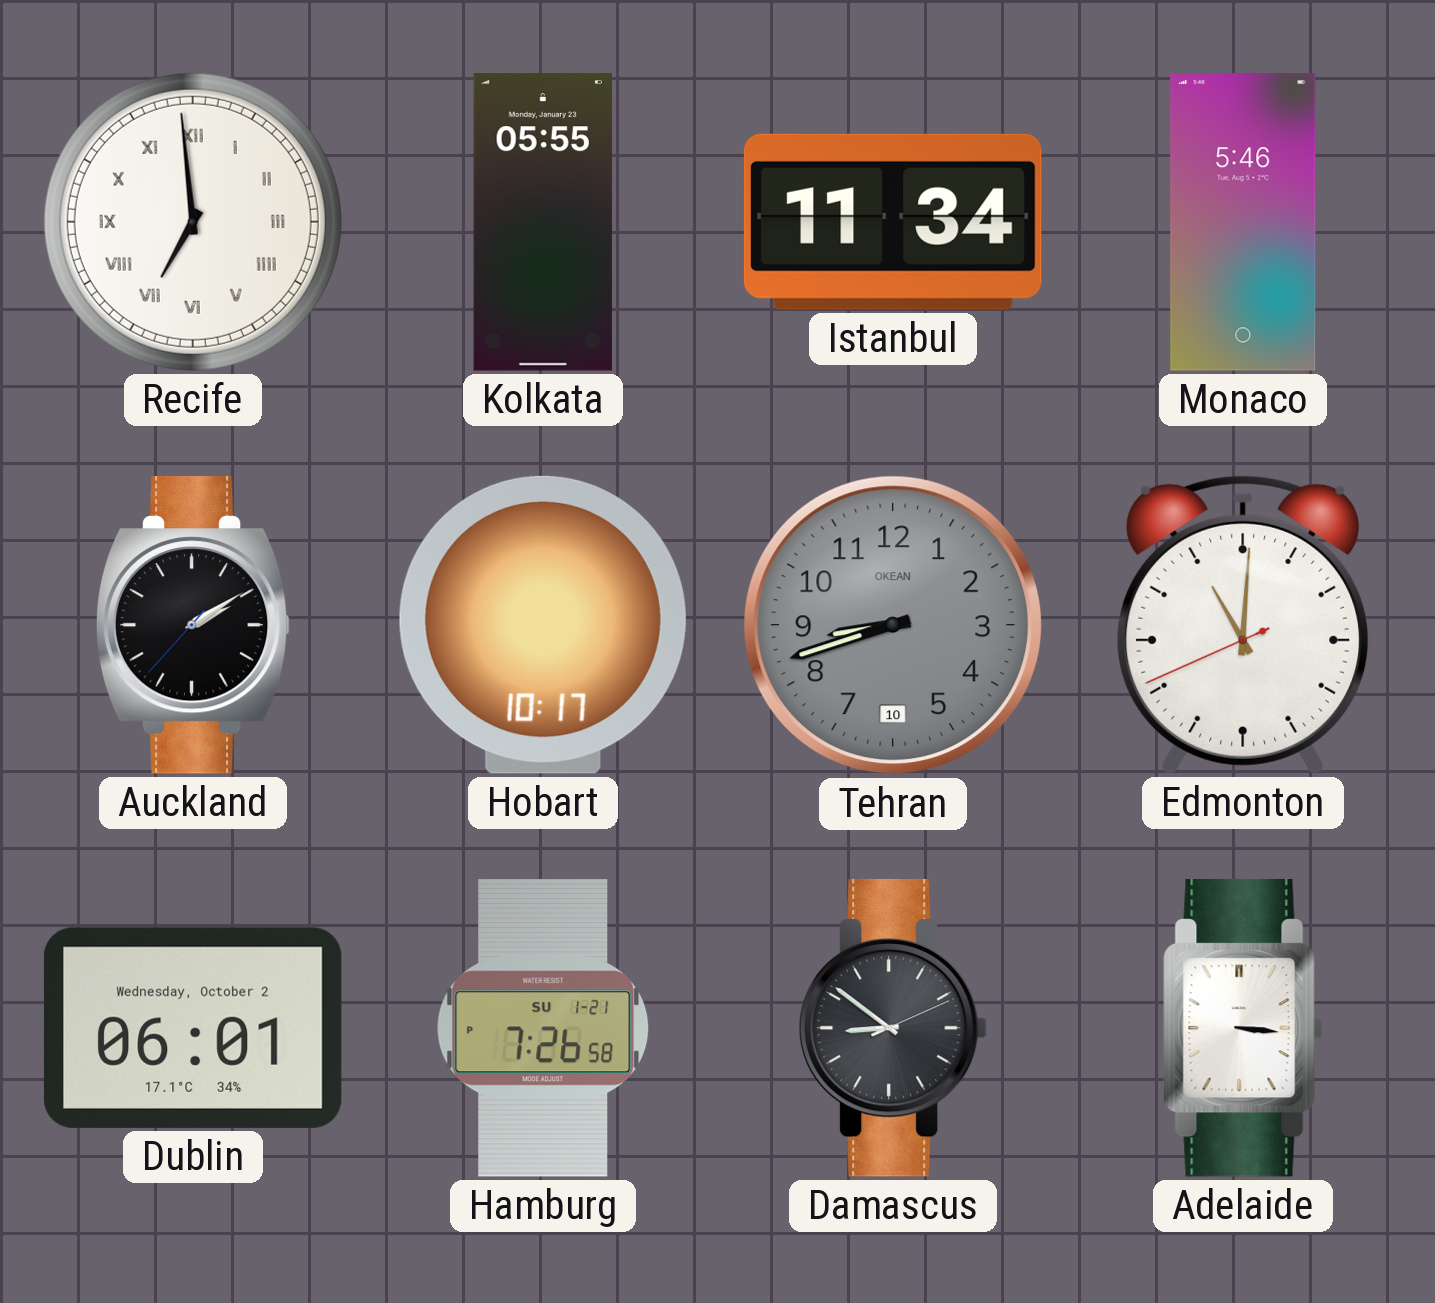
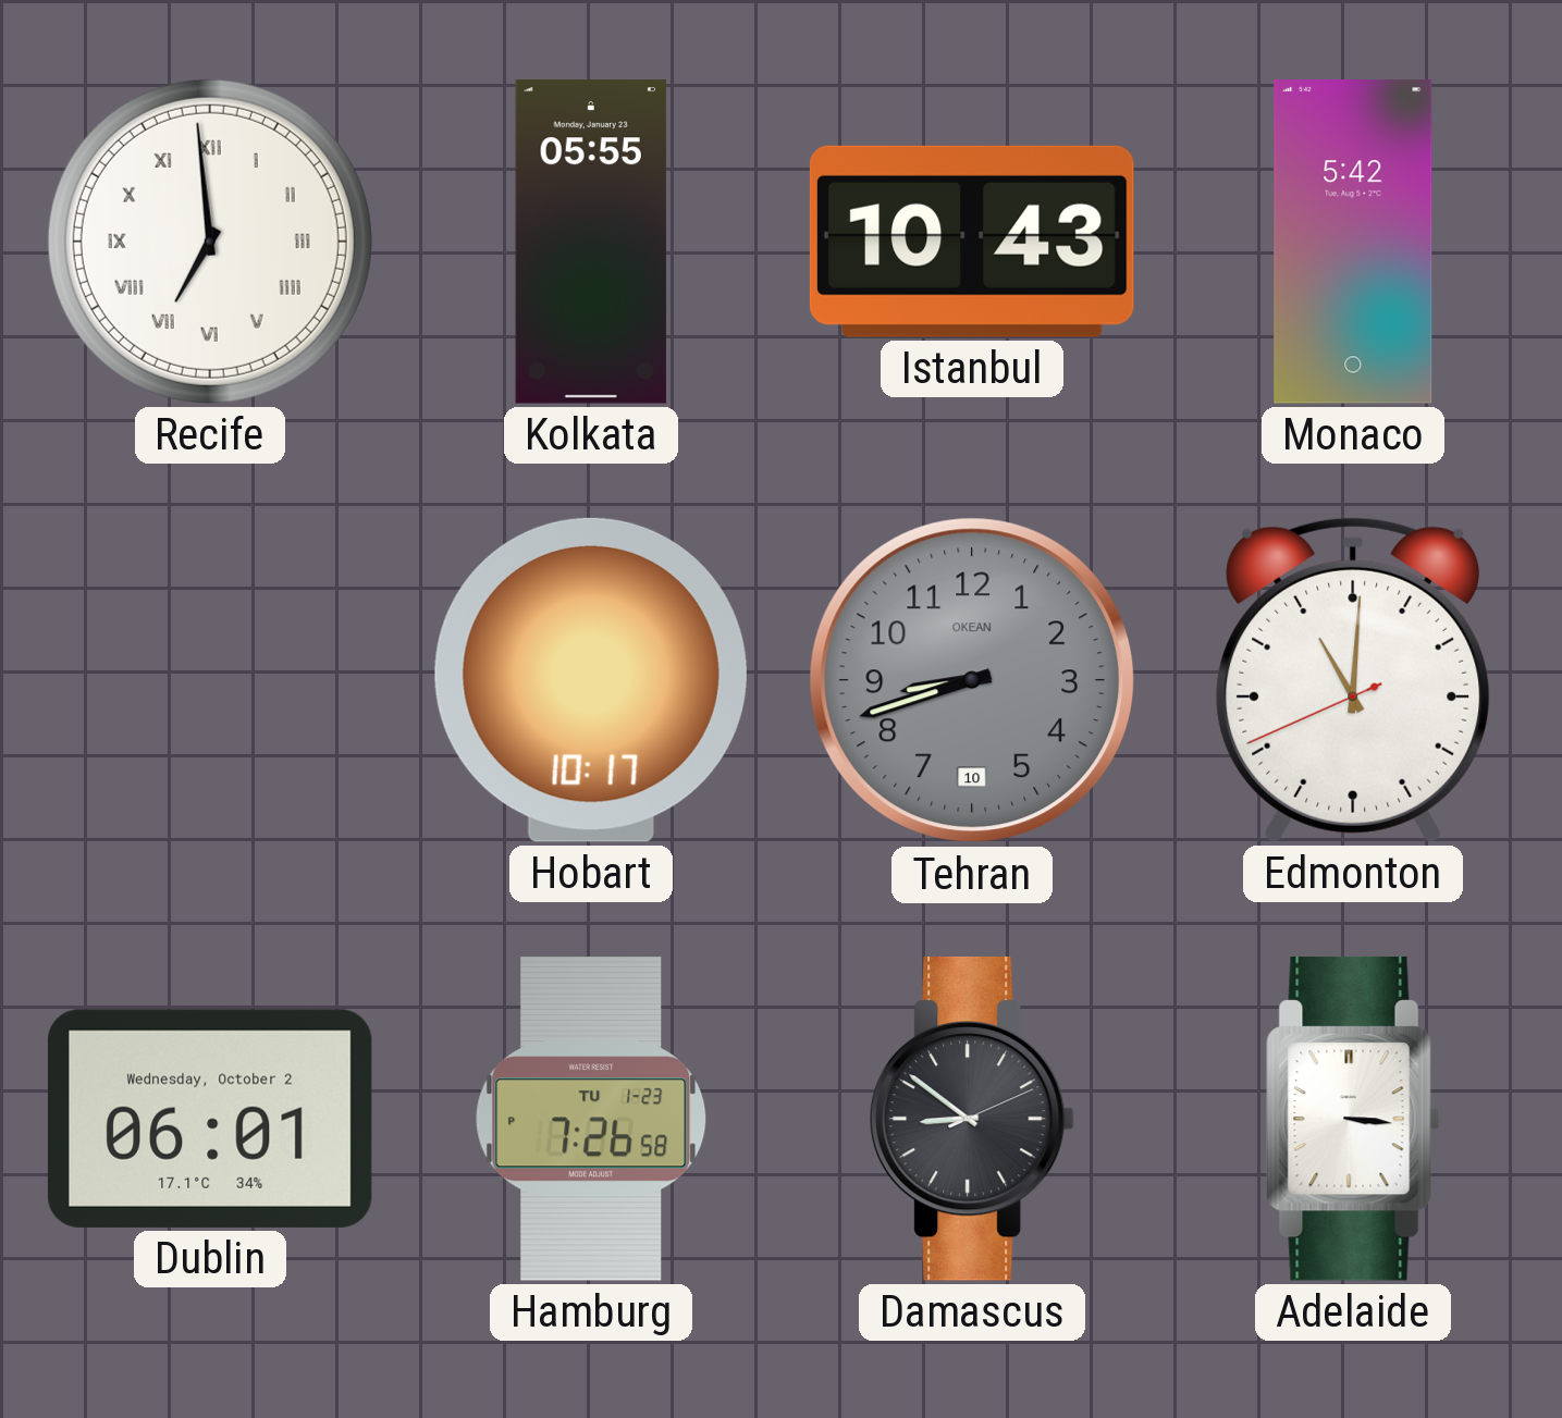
Istanbul: 11:34 -> 10:43
Monaco: 5:46 -> 5:42
Auckland: 2:09 -> none
Hamburg date: SU 1-21 -> TU 1-23
